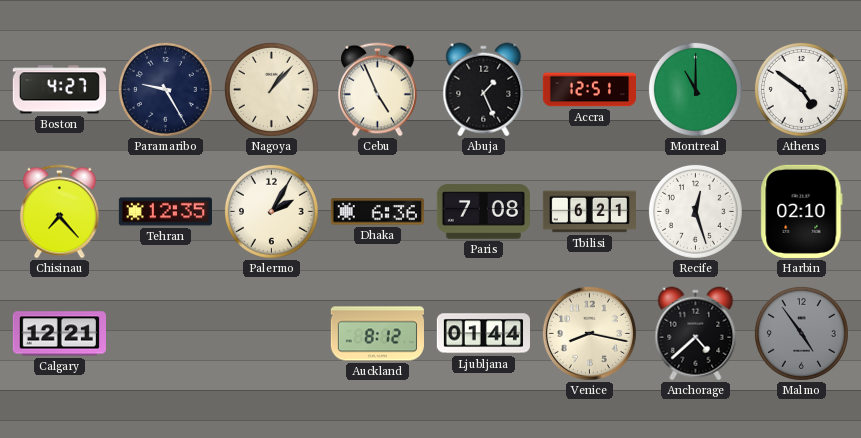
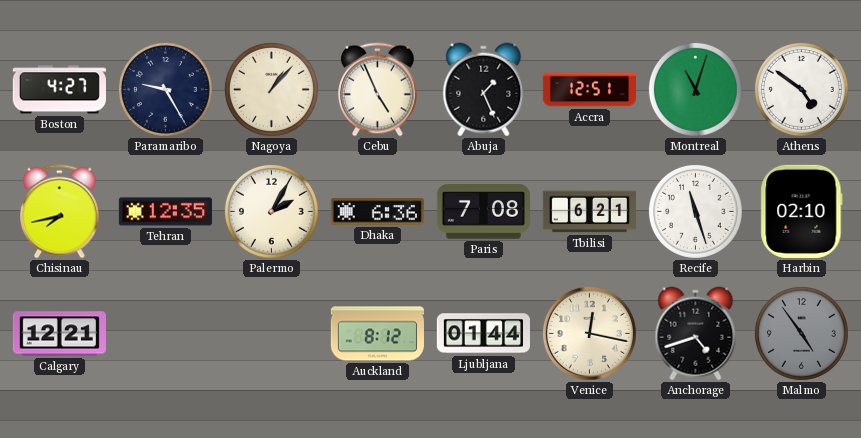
Montreal: 11:00 -> 11:03
Chisinau: 7:23 -> 7:43
Recife: 12:27 -> 11:27
Venice: 8:17 -> 12:17
Anchorage: 4:38 -> 4:42
